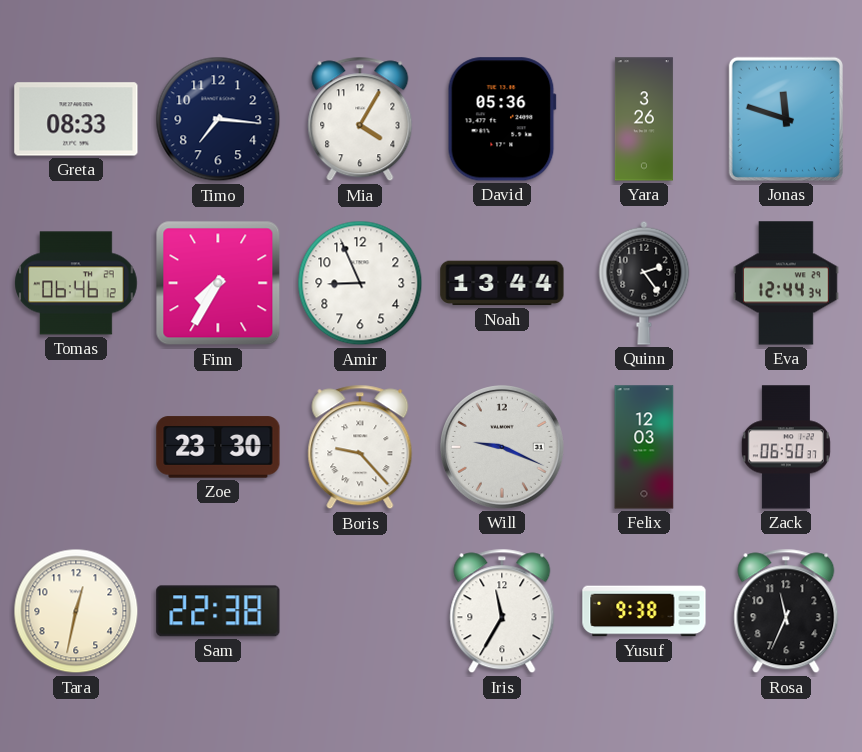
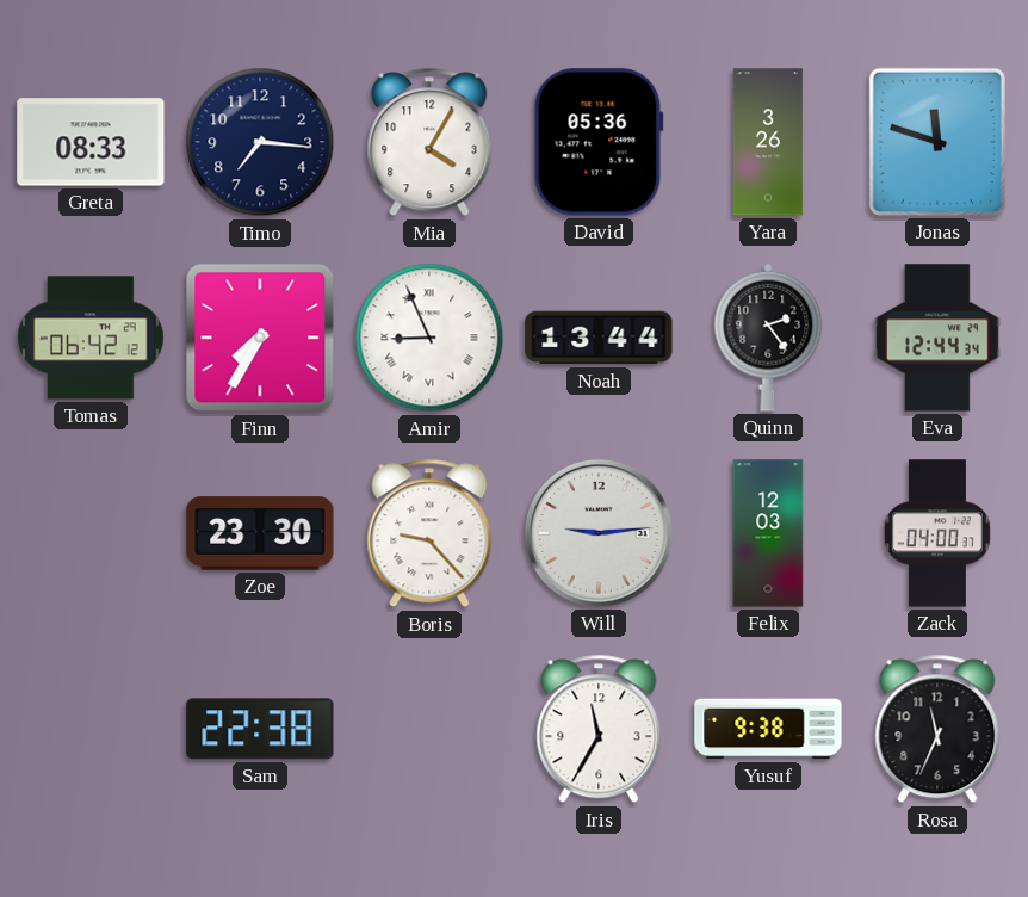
Tomas: 06:46 -> 06:42
Amir numerals: Arabic -> Roman
Will: 9:19 -> 9:14
Zack: 06:50 -> 04:00
Tara: 12:32 -> none
